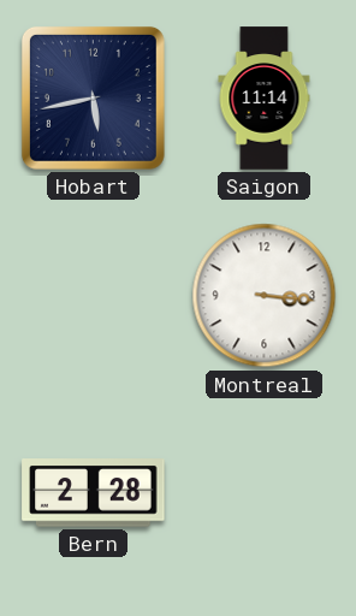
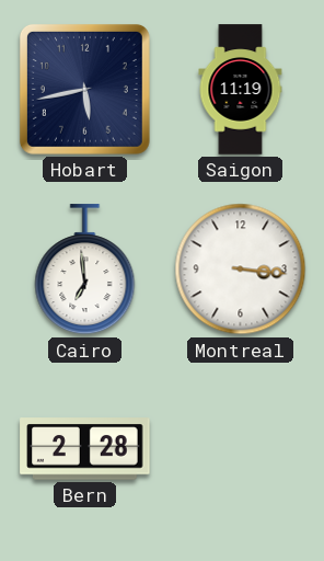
Saigon: 11:14 -> 11:19
Cairo: none -> 6:59
